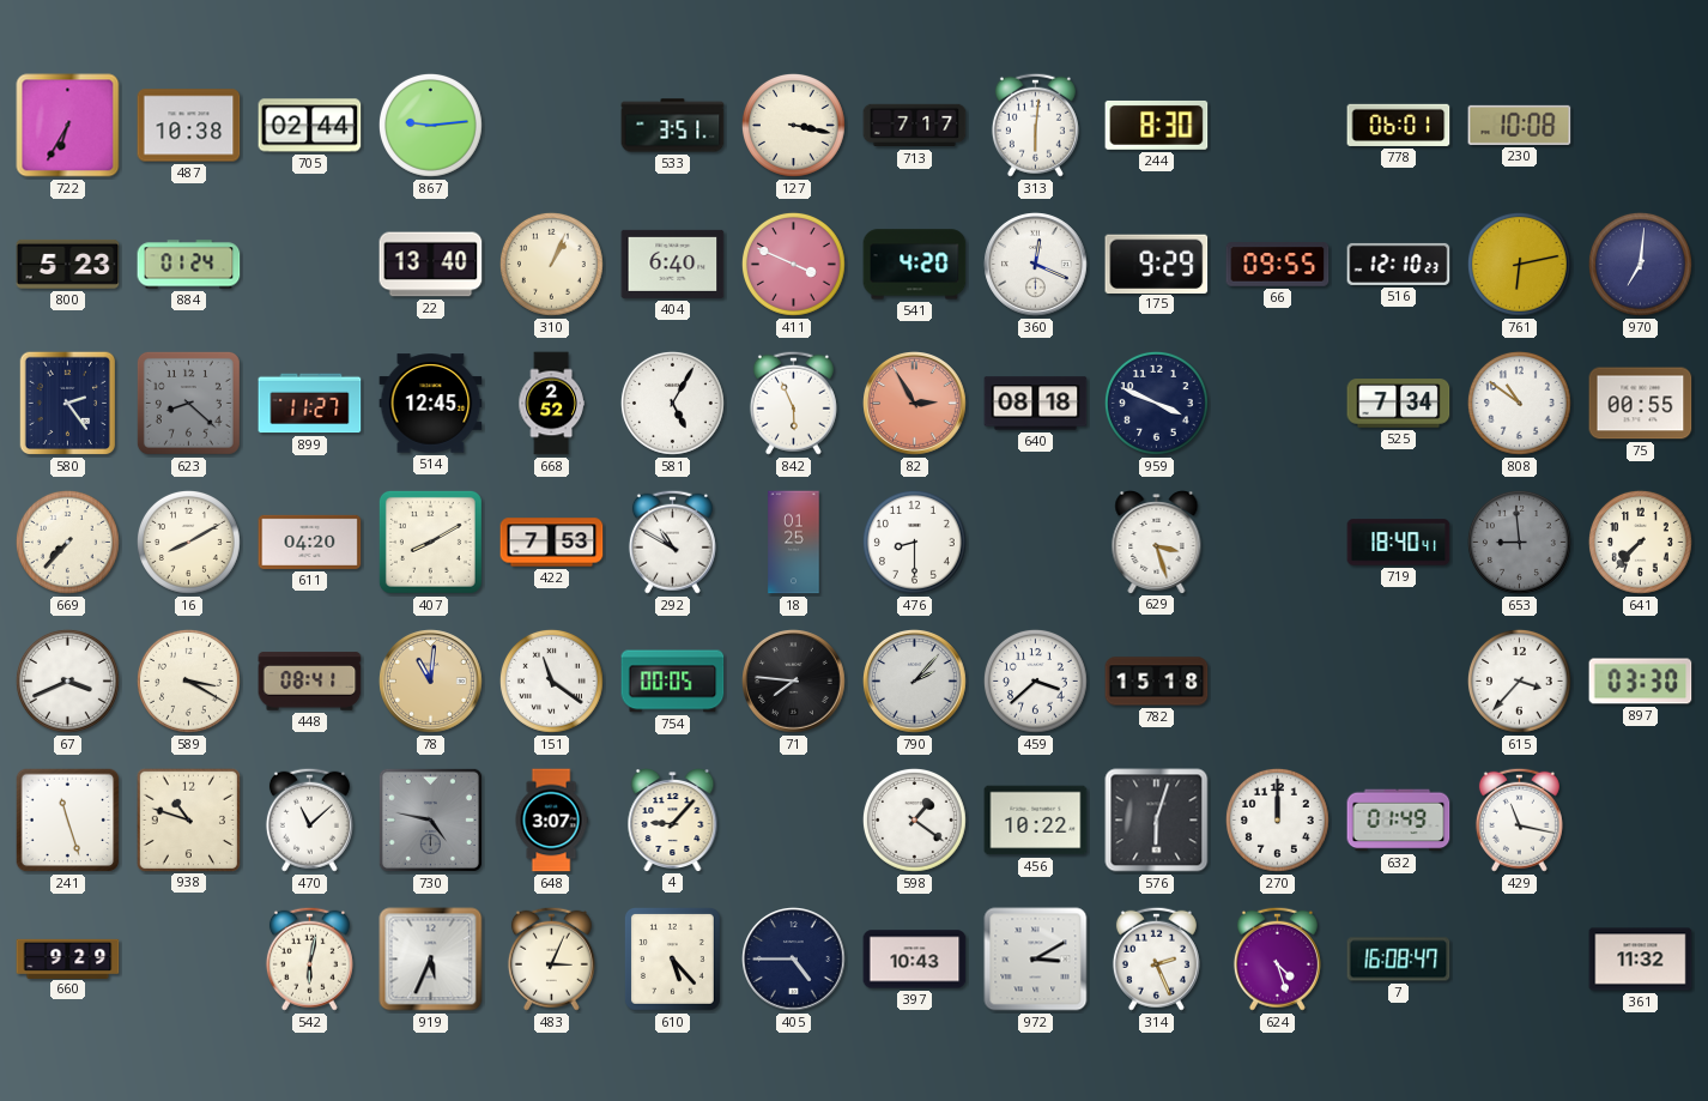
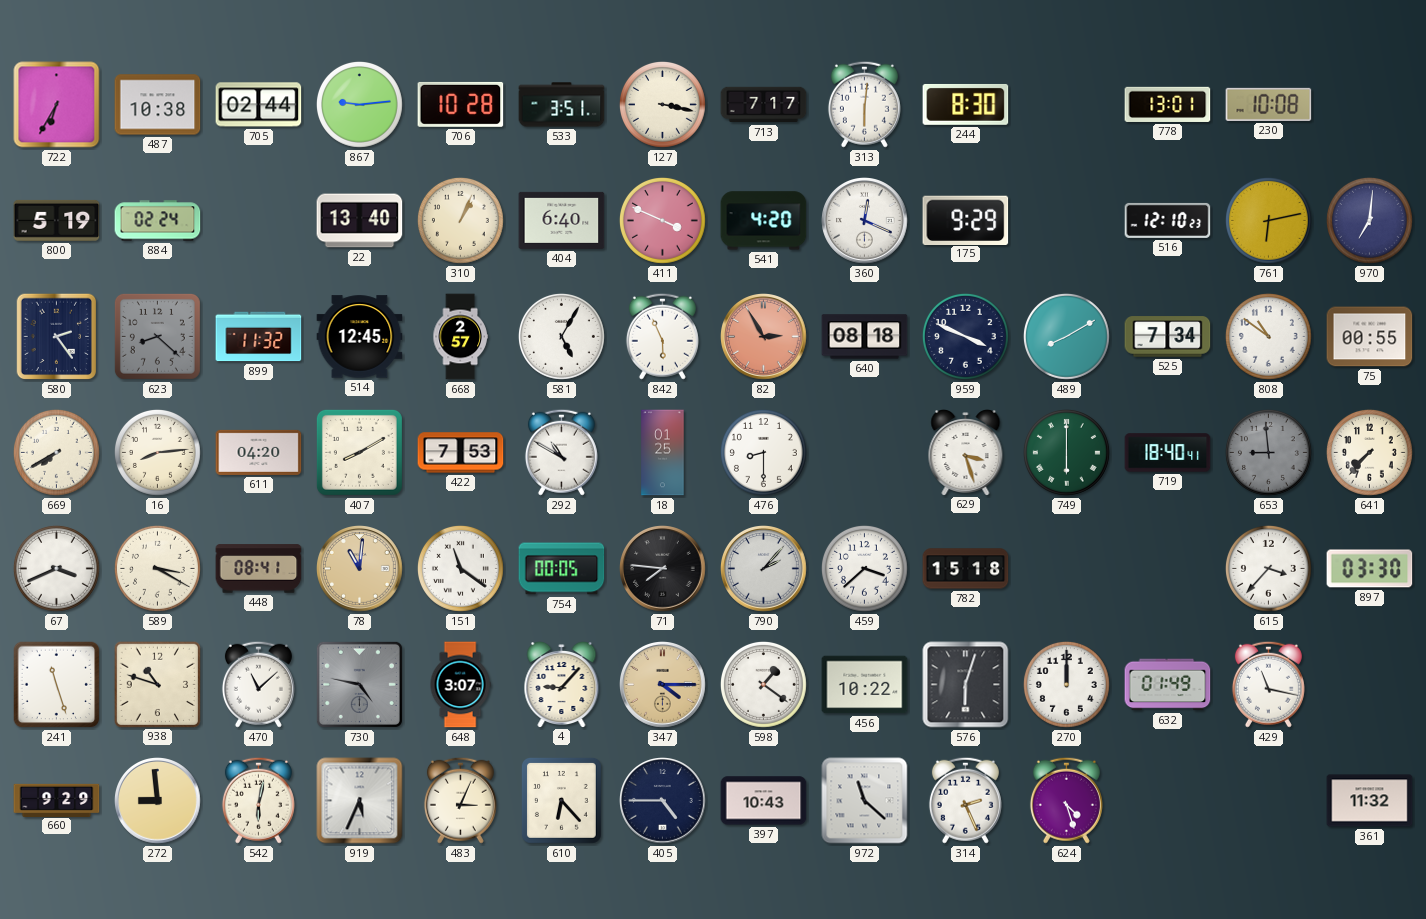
706: none -> 10:28
778: 06:01 -> 13:01
800: 5:23 -> 5:19
884: 01:24 -> 02:24
66: 09:55 -> none
899: 11:27 -> 11:32
668: 2:52 -> 2:57
489: none -> 8:10
669: 7:37 -> 7:40
16: 8:10 -> 8:14
749: none -> 6:00
347: none -> 4:15
272: none -> 8:59
610: 5:23 -> 6:23
972: 3:10 -> 11:22
7: 16:08 -> none
